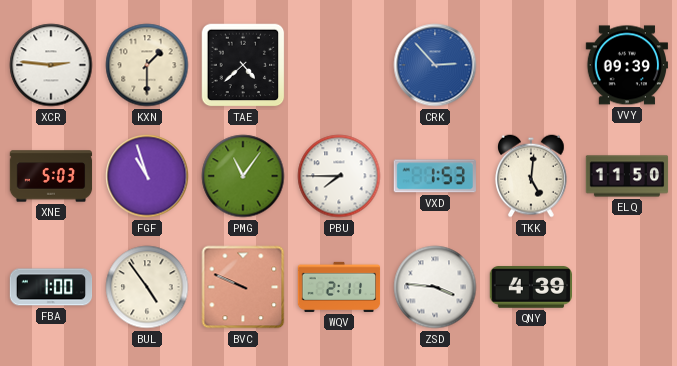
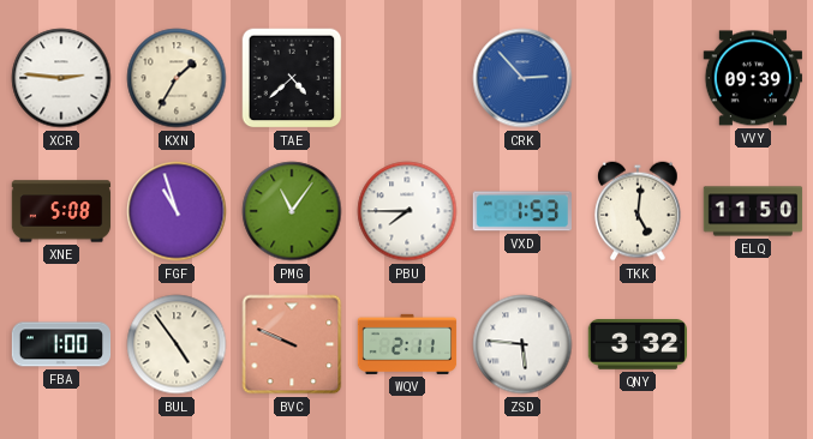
KXN: 1:30 -> 1:35
XNE: 5:03 -> 5:08
ZSD: 3:46 -> 5:46
QNY: 4:39 -> 3:32
